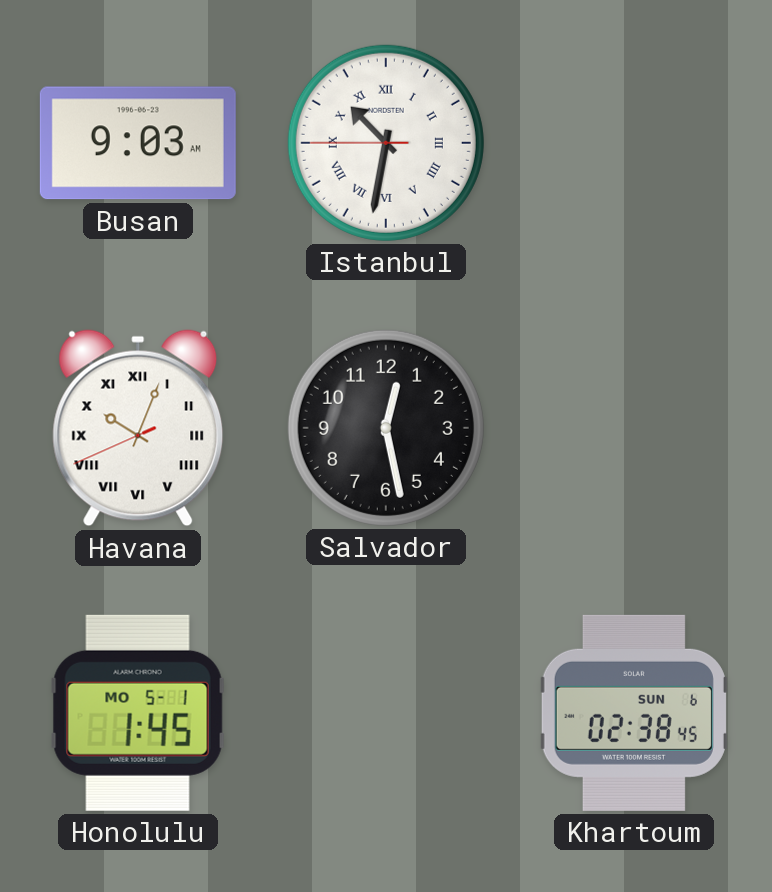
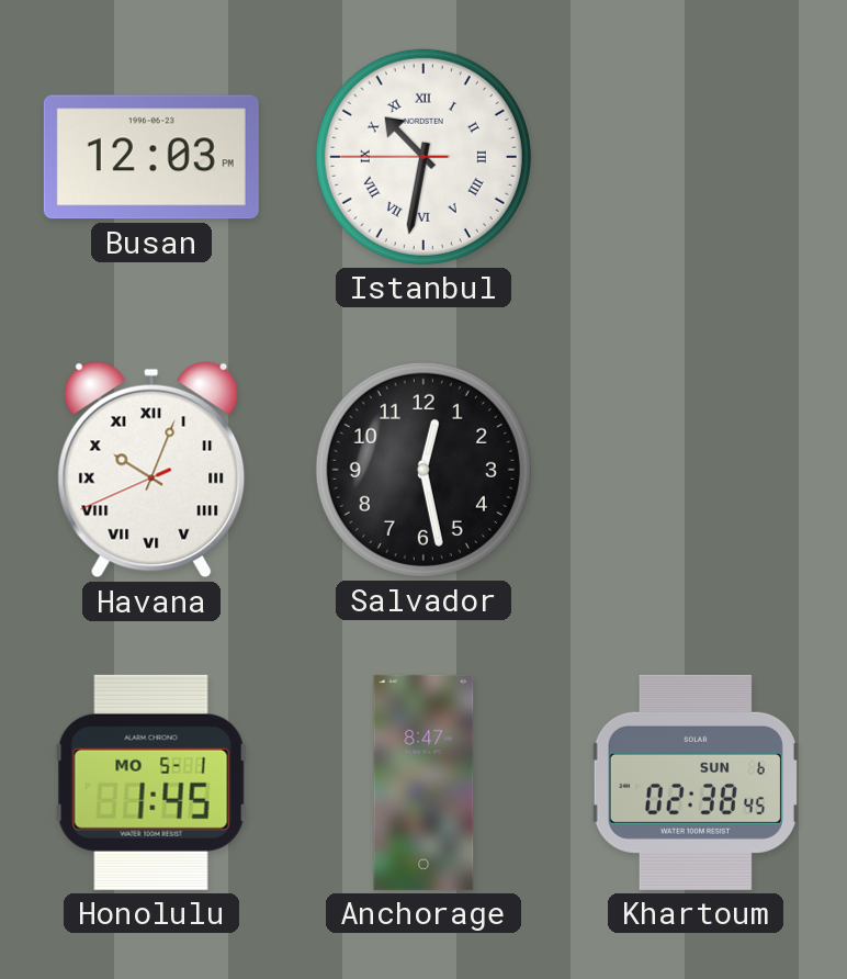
Busan: 9:03 -> 12:03
Anchorage: none -> 8:47
